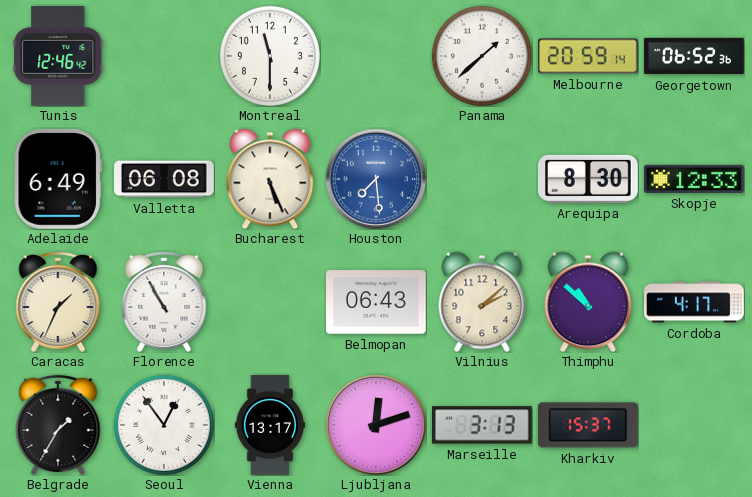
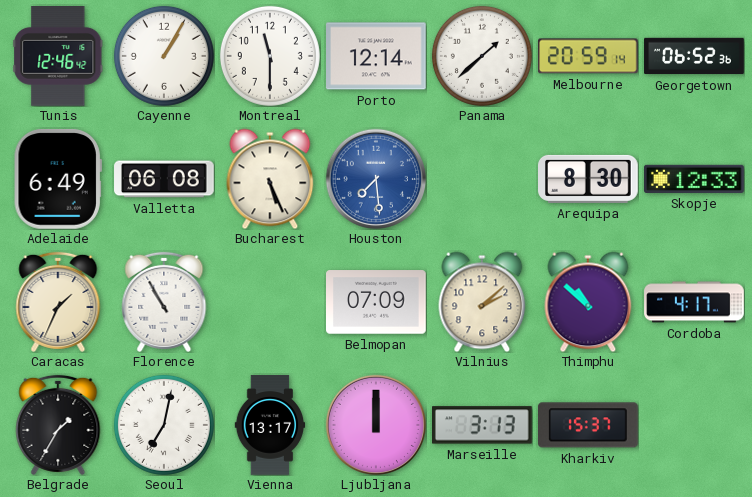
Cayenne: none -> 1:05
Porto: none -> 12:14
Belmopan: 06:43 -> 07:09
Seoul: 12:54 -> 7:02
Ljubljana: 12:12 -> 12:00
